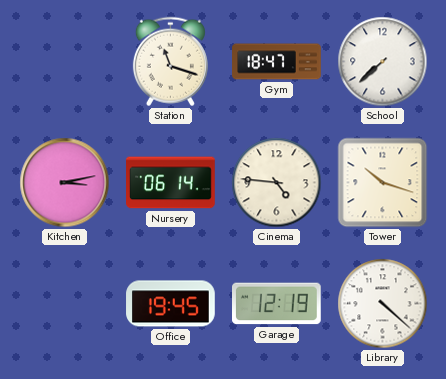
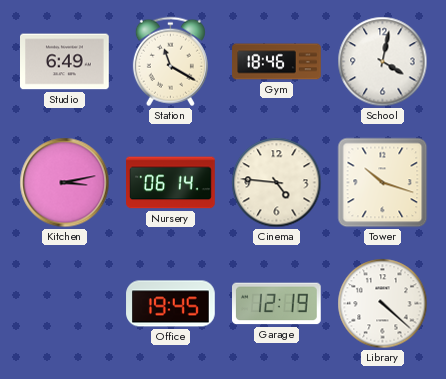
Studio: none -> 6:49
Station: 11:18 -> 11:20
Gym: 18:47 -> 18:46
School: 7:38 -> 4:02
